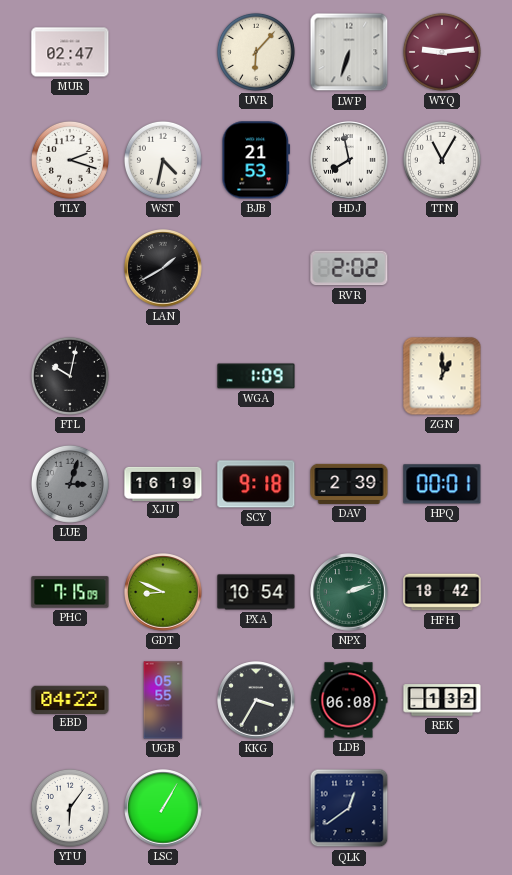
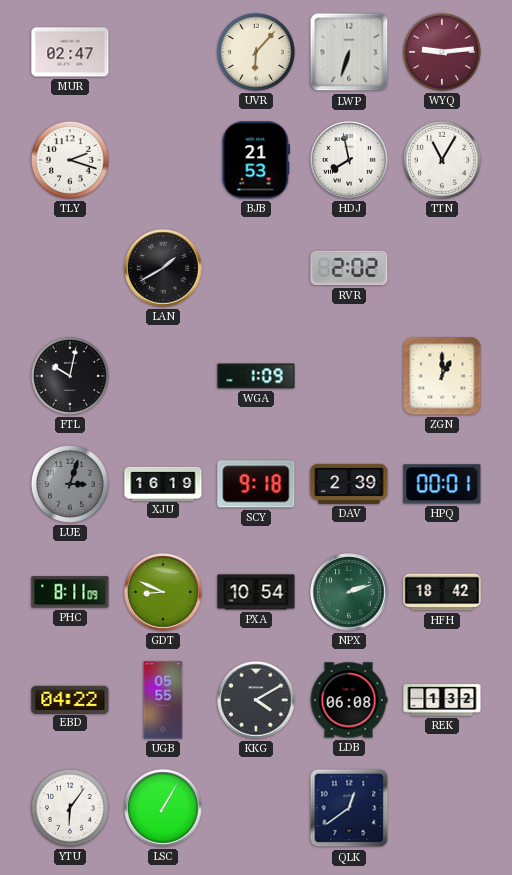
WST: 4:32 -> none
PHC: 7:15 -> 8:11
KKG: 3:35 -> 4:10
